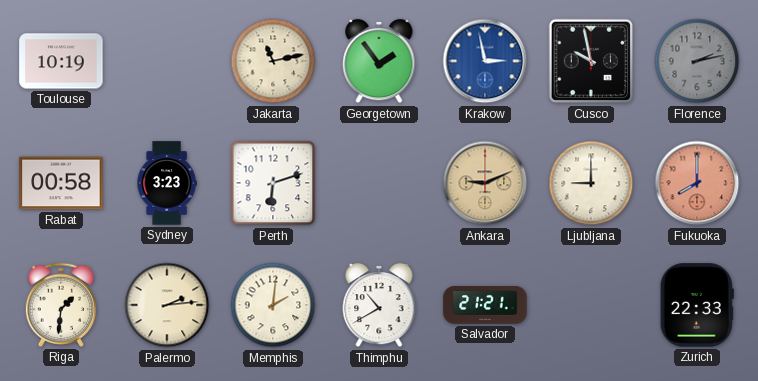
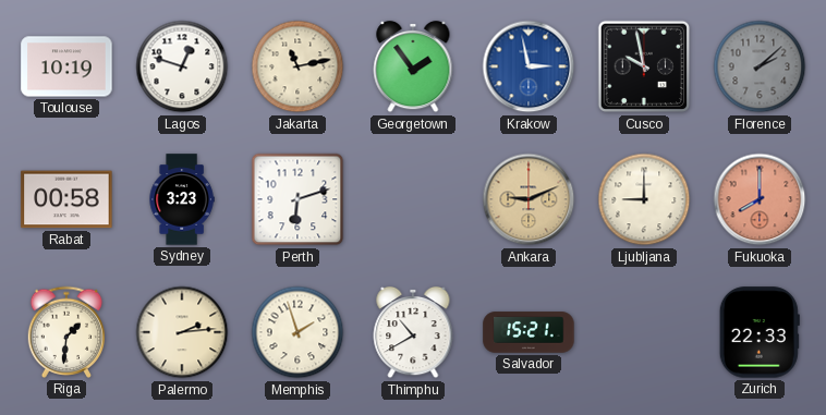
Lagos: none -> 12:48
Florence: 2:13 -> 2:08
Memphis: 2:01 -> 1:57
Salvador: 21:21 -> 15:21
